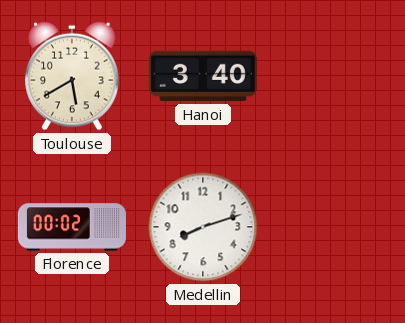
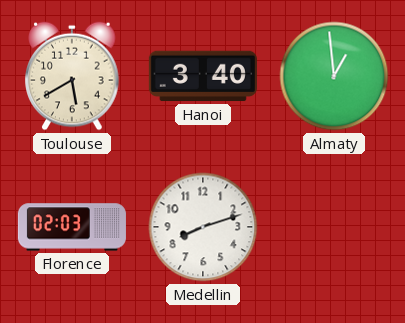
Almaty: none -> 12:59
Florence: 00:02 -> 02:03
